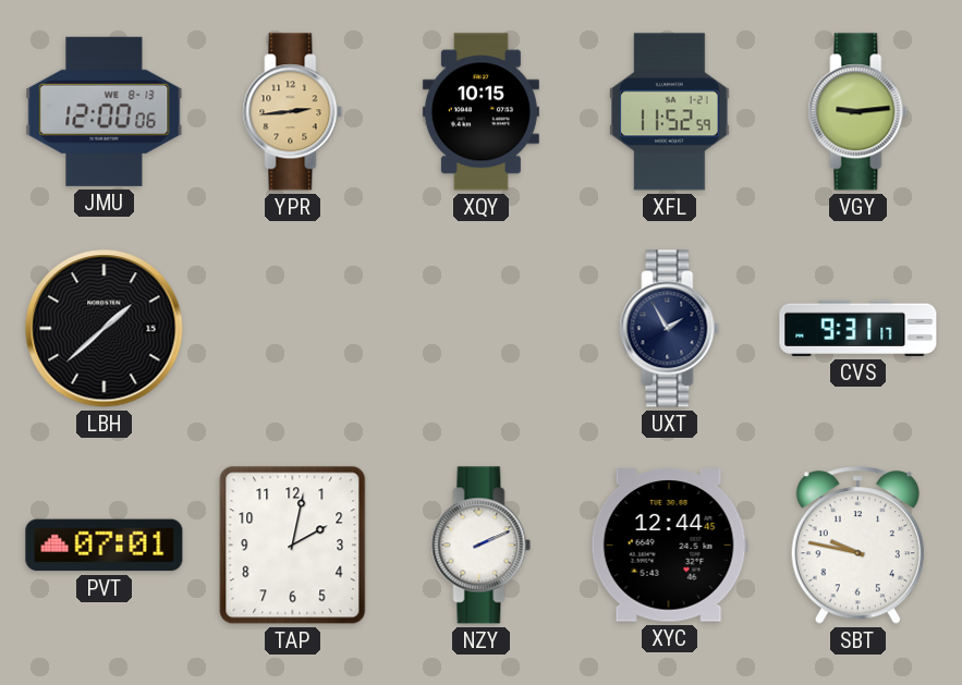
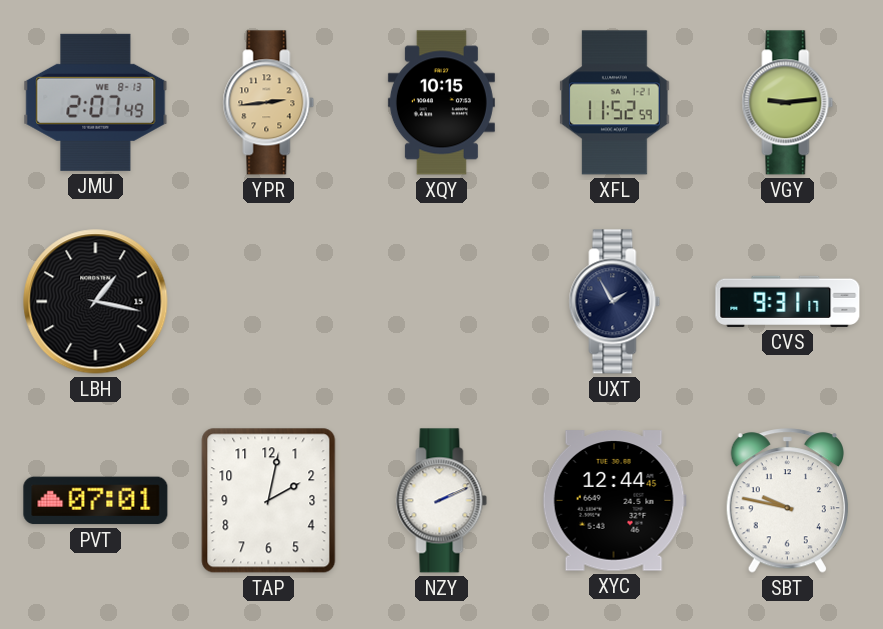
JMU: 12:00 -> 2:07
LBH: 1:38 -> 1:17
